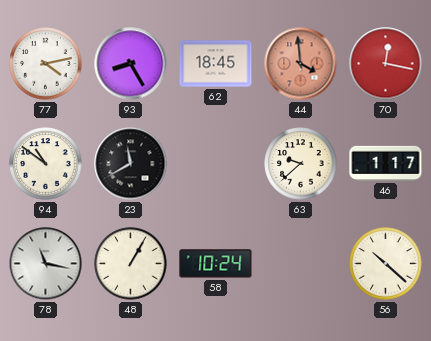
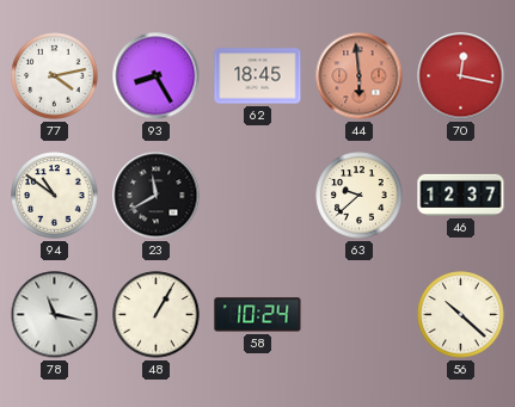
44: 3:59 -> 5:59
46: 1:17 -> 12:37
